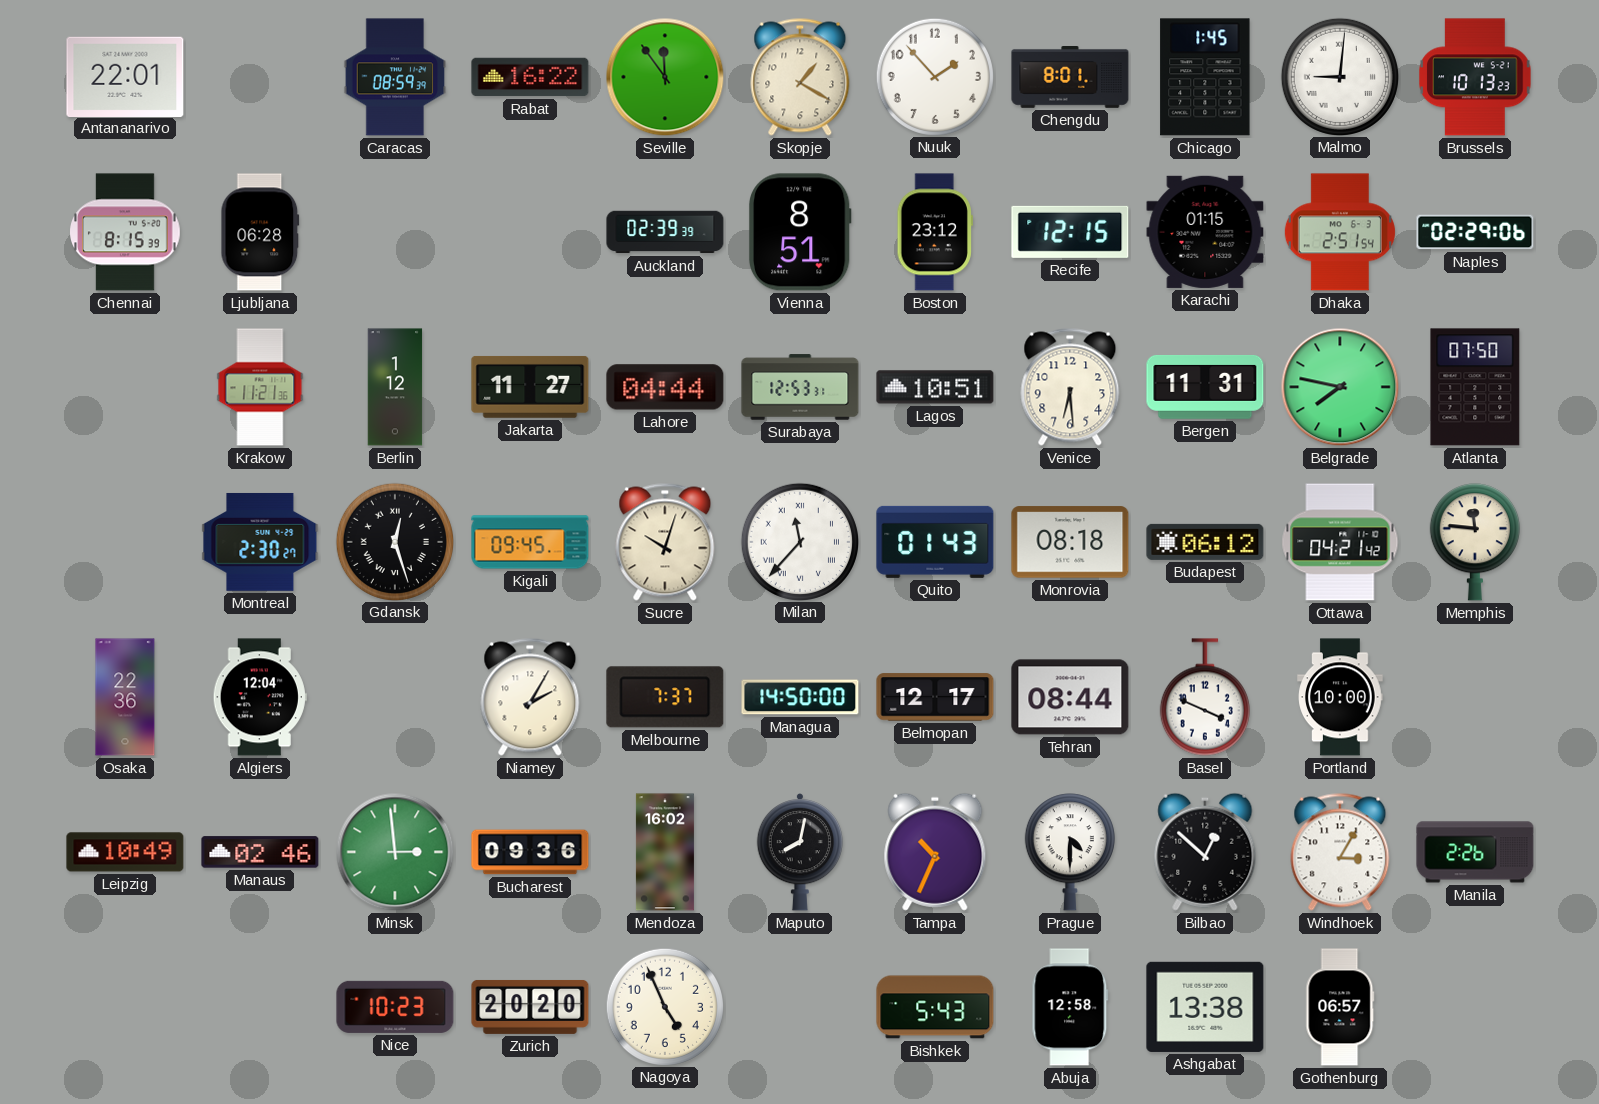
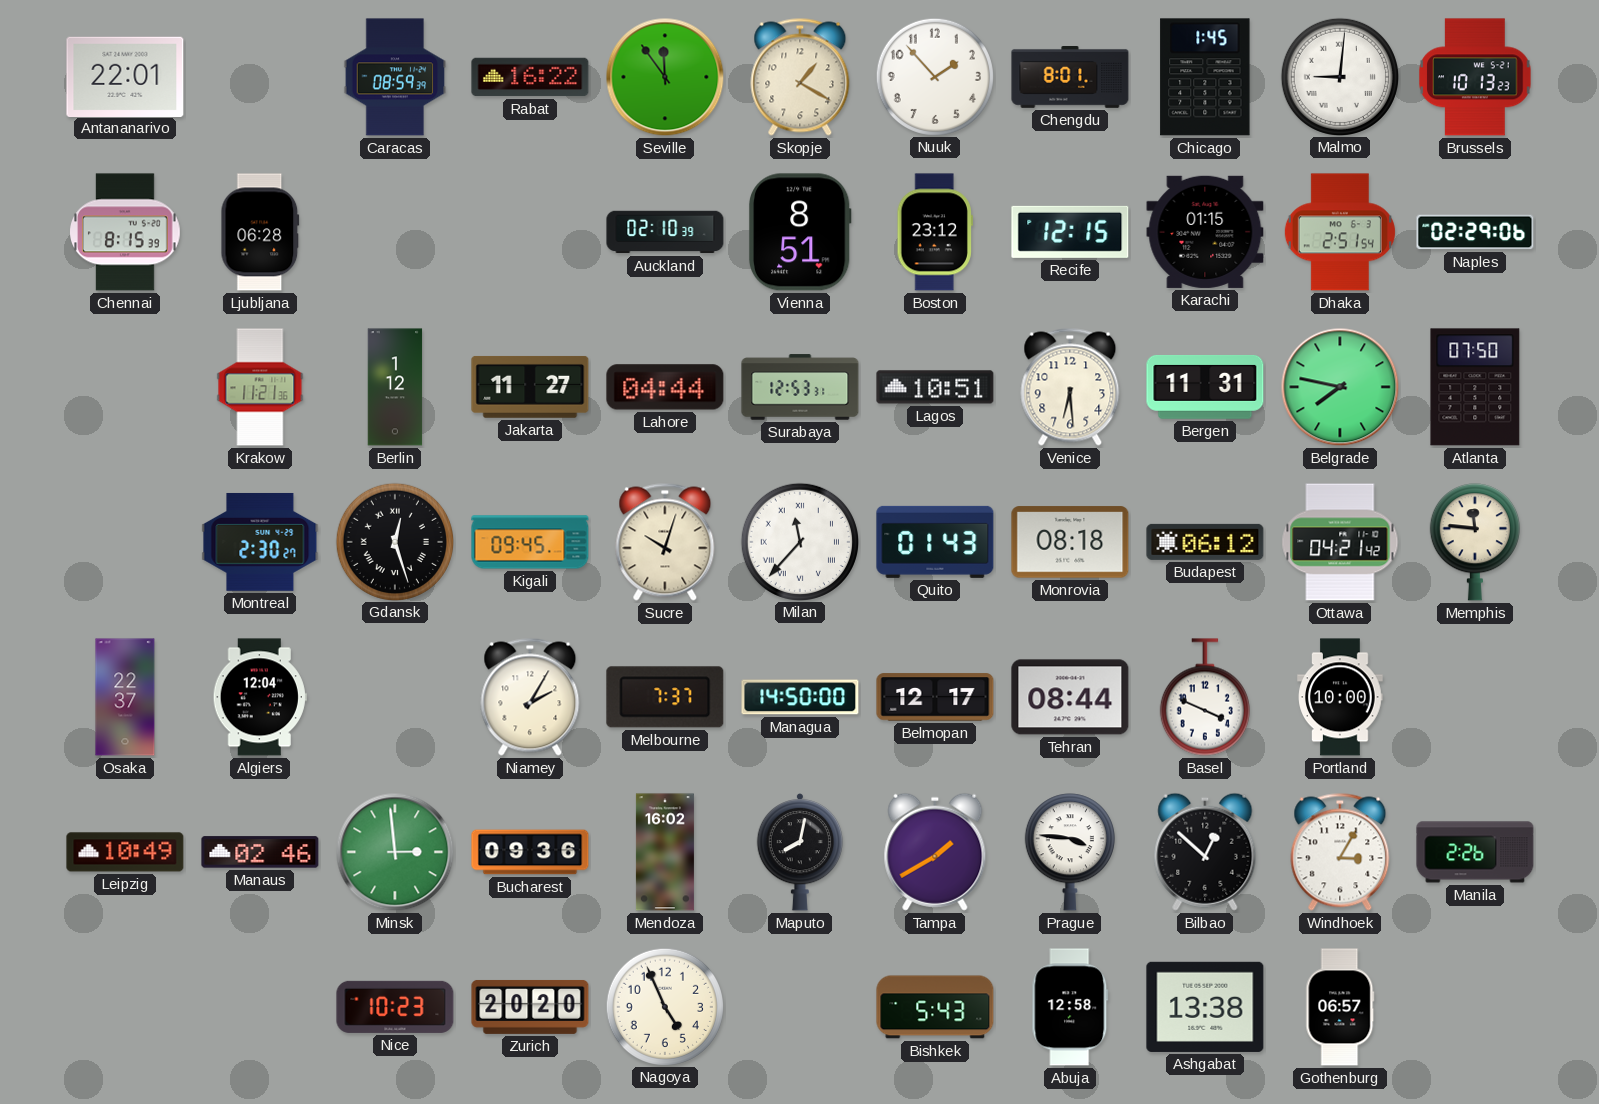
Auckland: 02:39 -> 02:10
Osaka: 22:36 -> 22:37
Tampa: 10:34 -> 1:40
Prague: 4:30 -> 3:46
